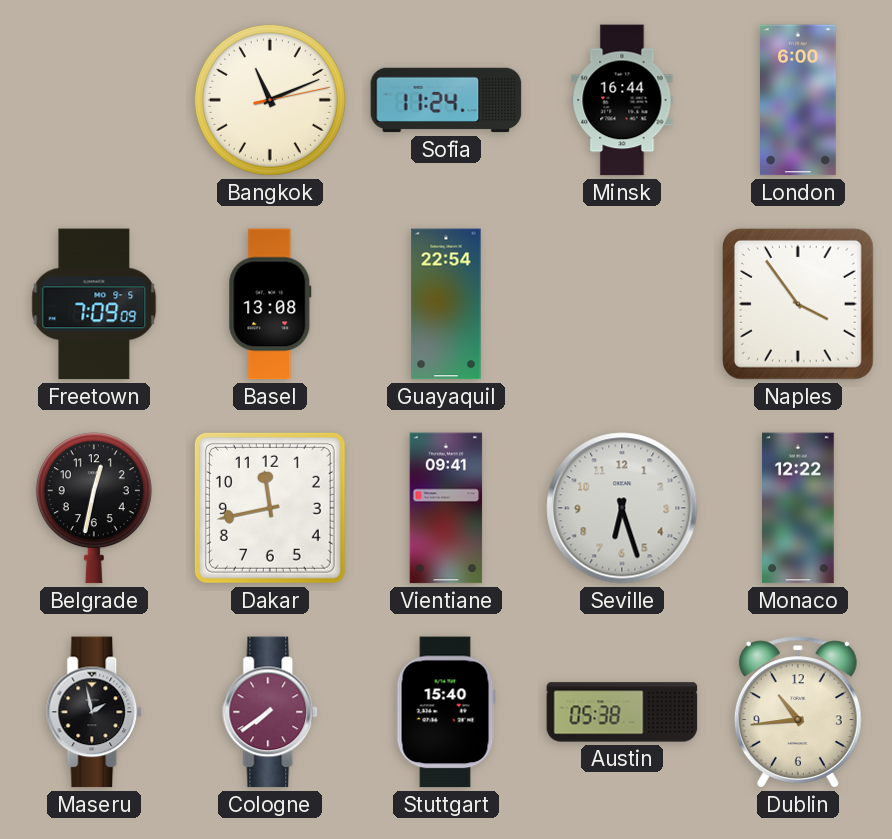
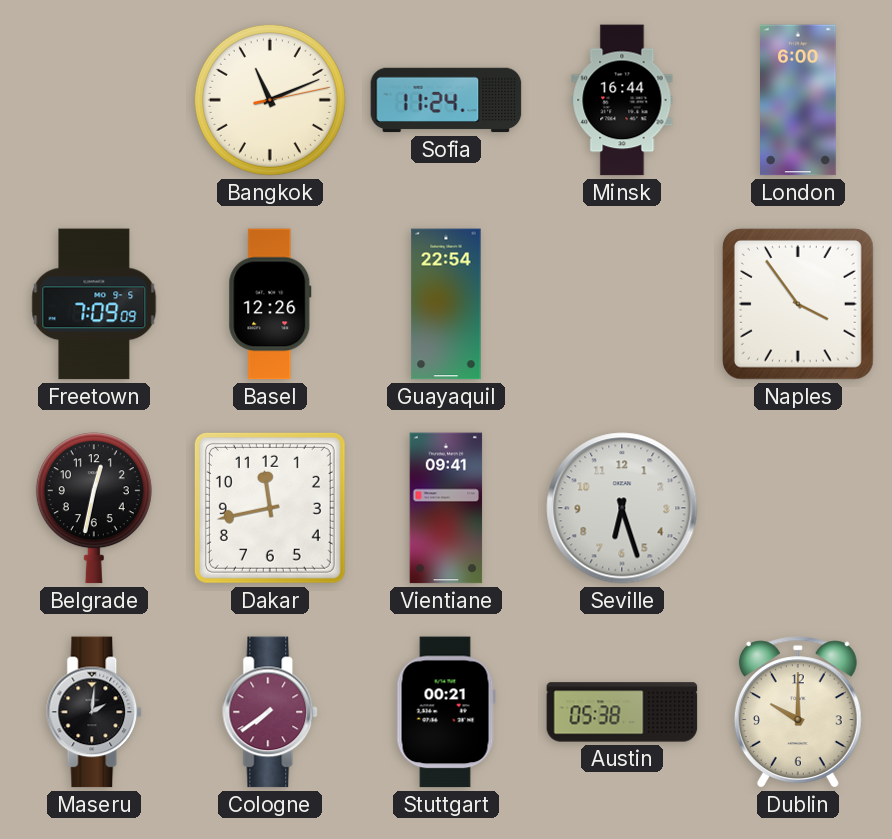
Basel: 13:08 -> 12:26
Monaco: 12:22 -> none
Maseru: 1:58 -> 2:01
Stuttgart: 15:40 -> 00:21
Dublin: 10:44 -> 10:00
